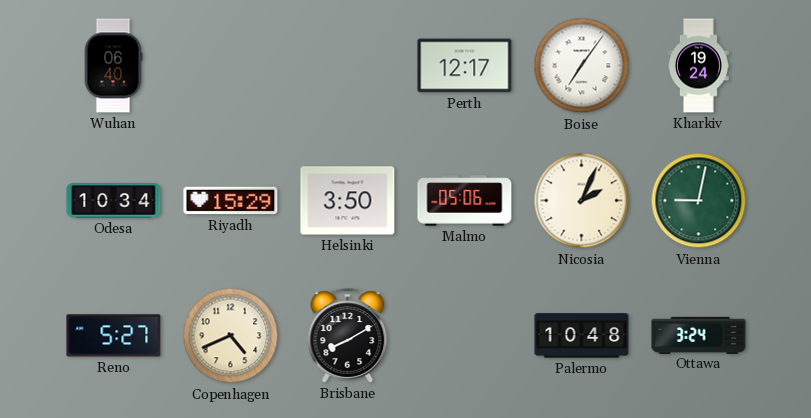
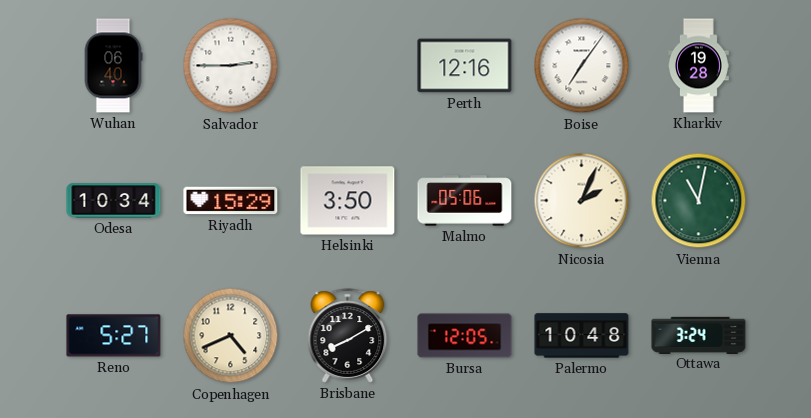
Salvador: none -> 2:45
Perth: 12:17 -> 12:16
Kharkiv: 19:24 -> 19:28
Vienna: 9:02 -> 11:02
Bursa: none -> 12:05
